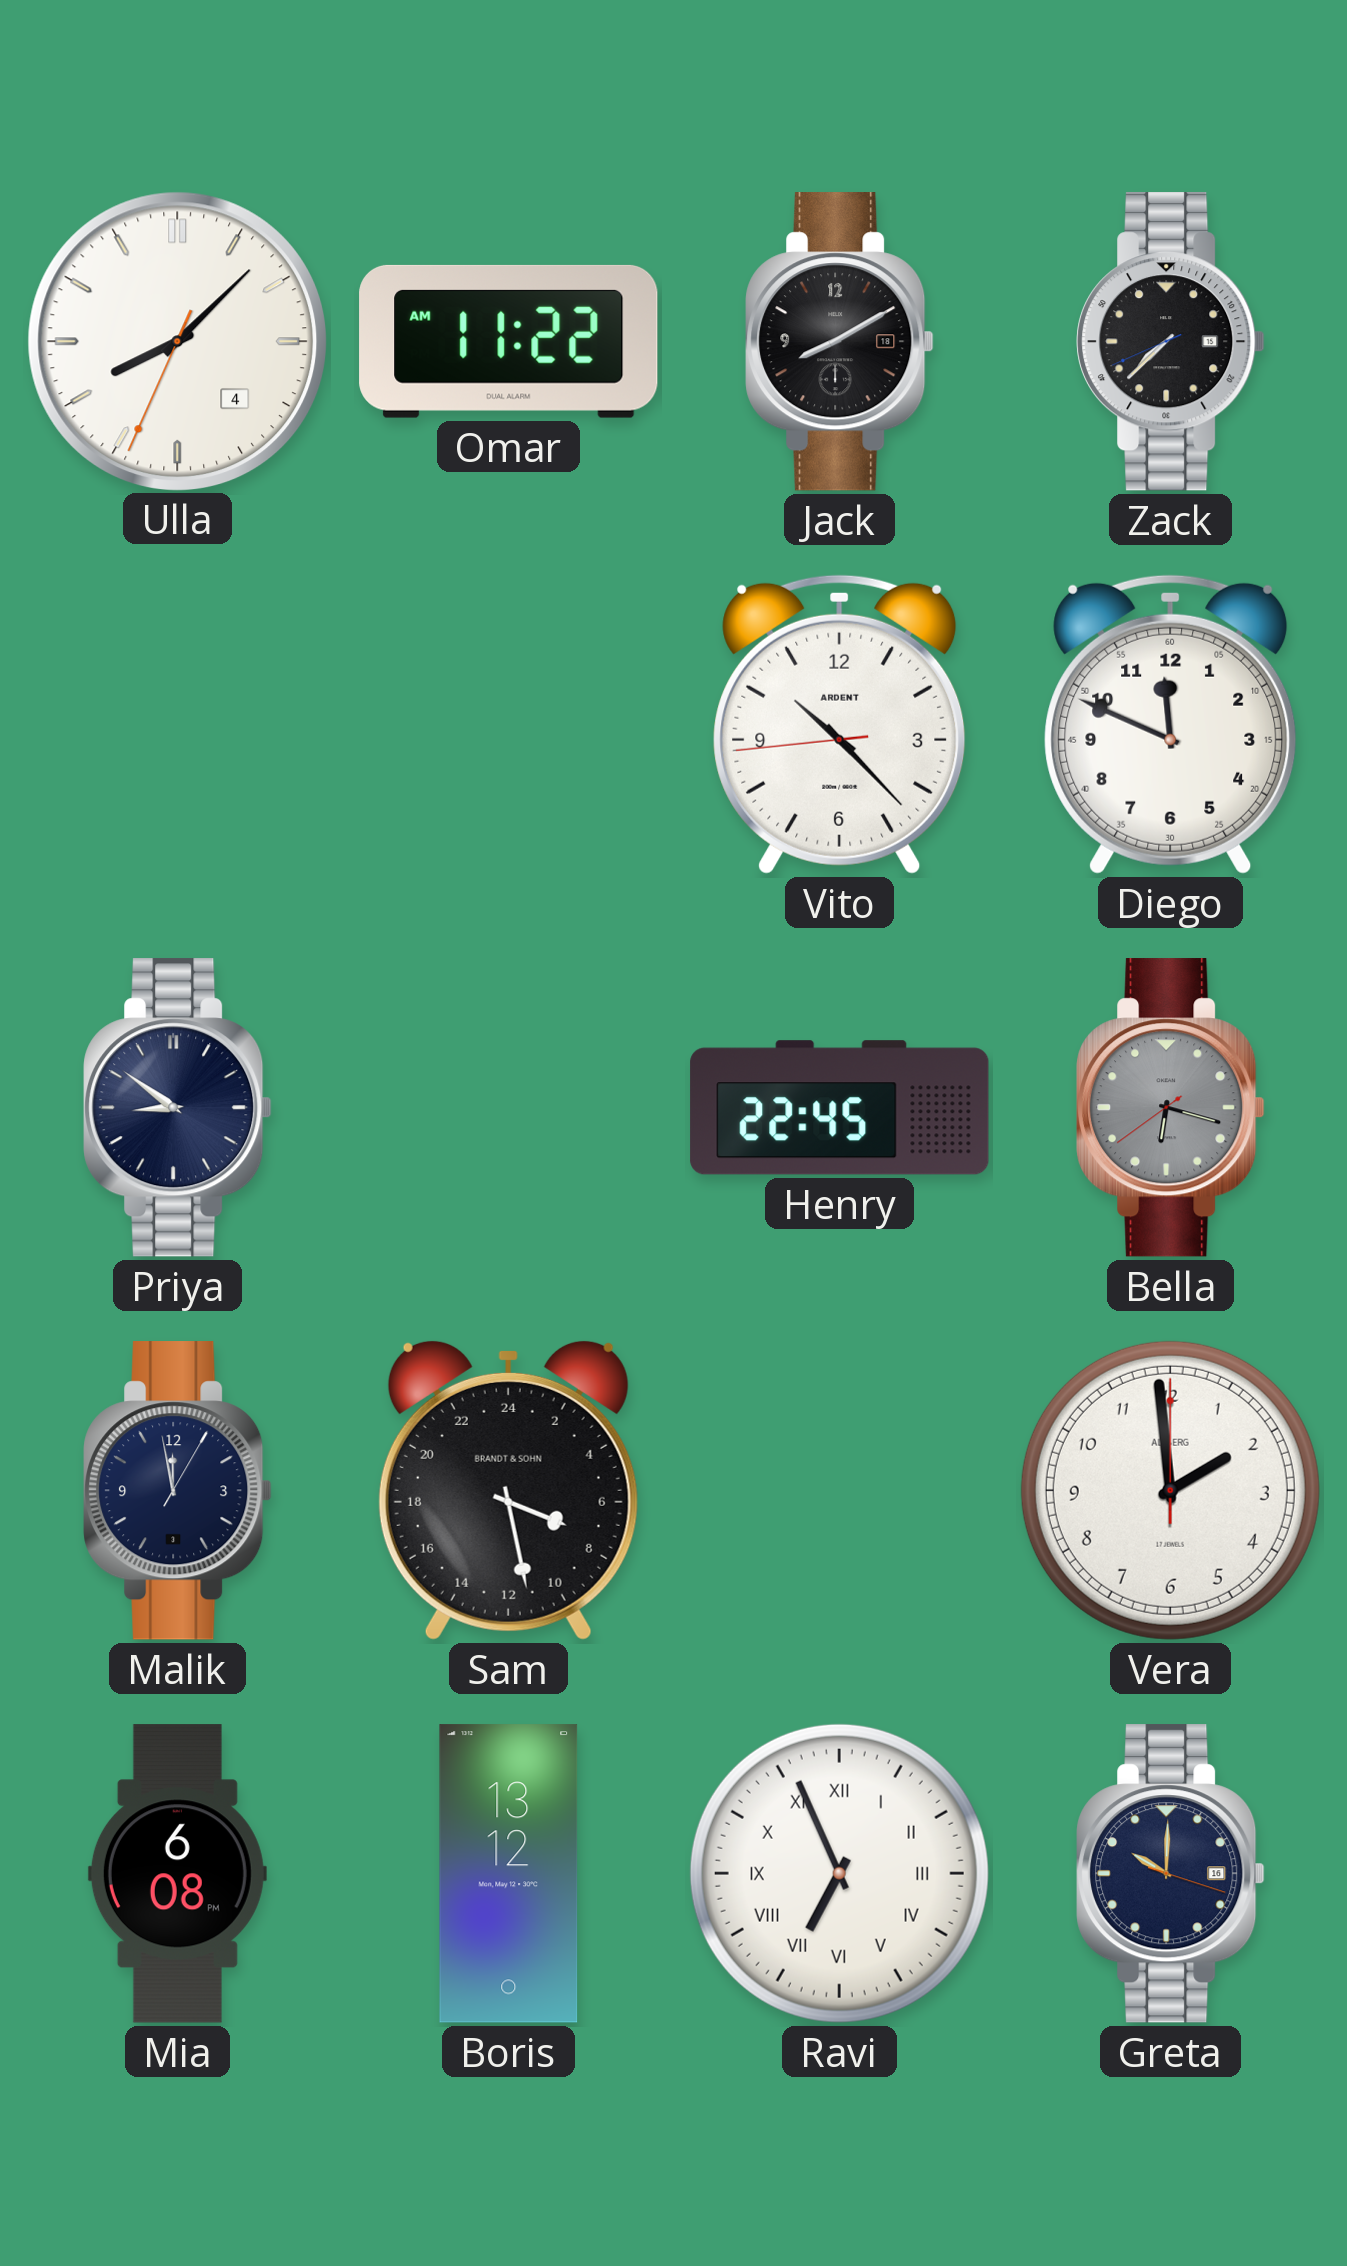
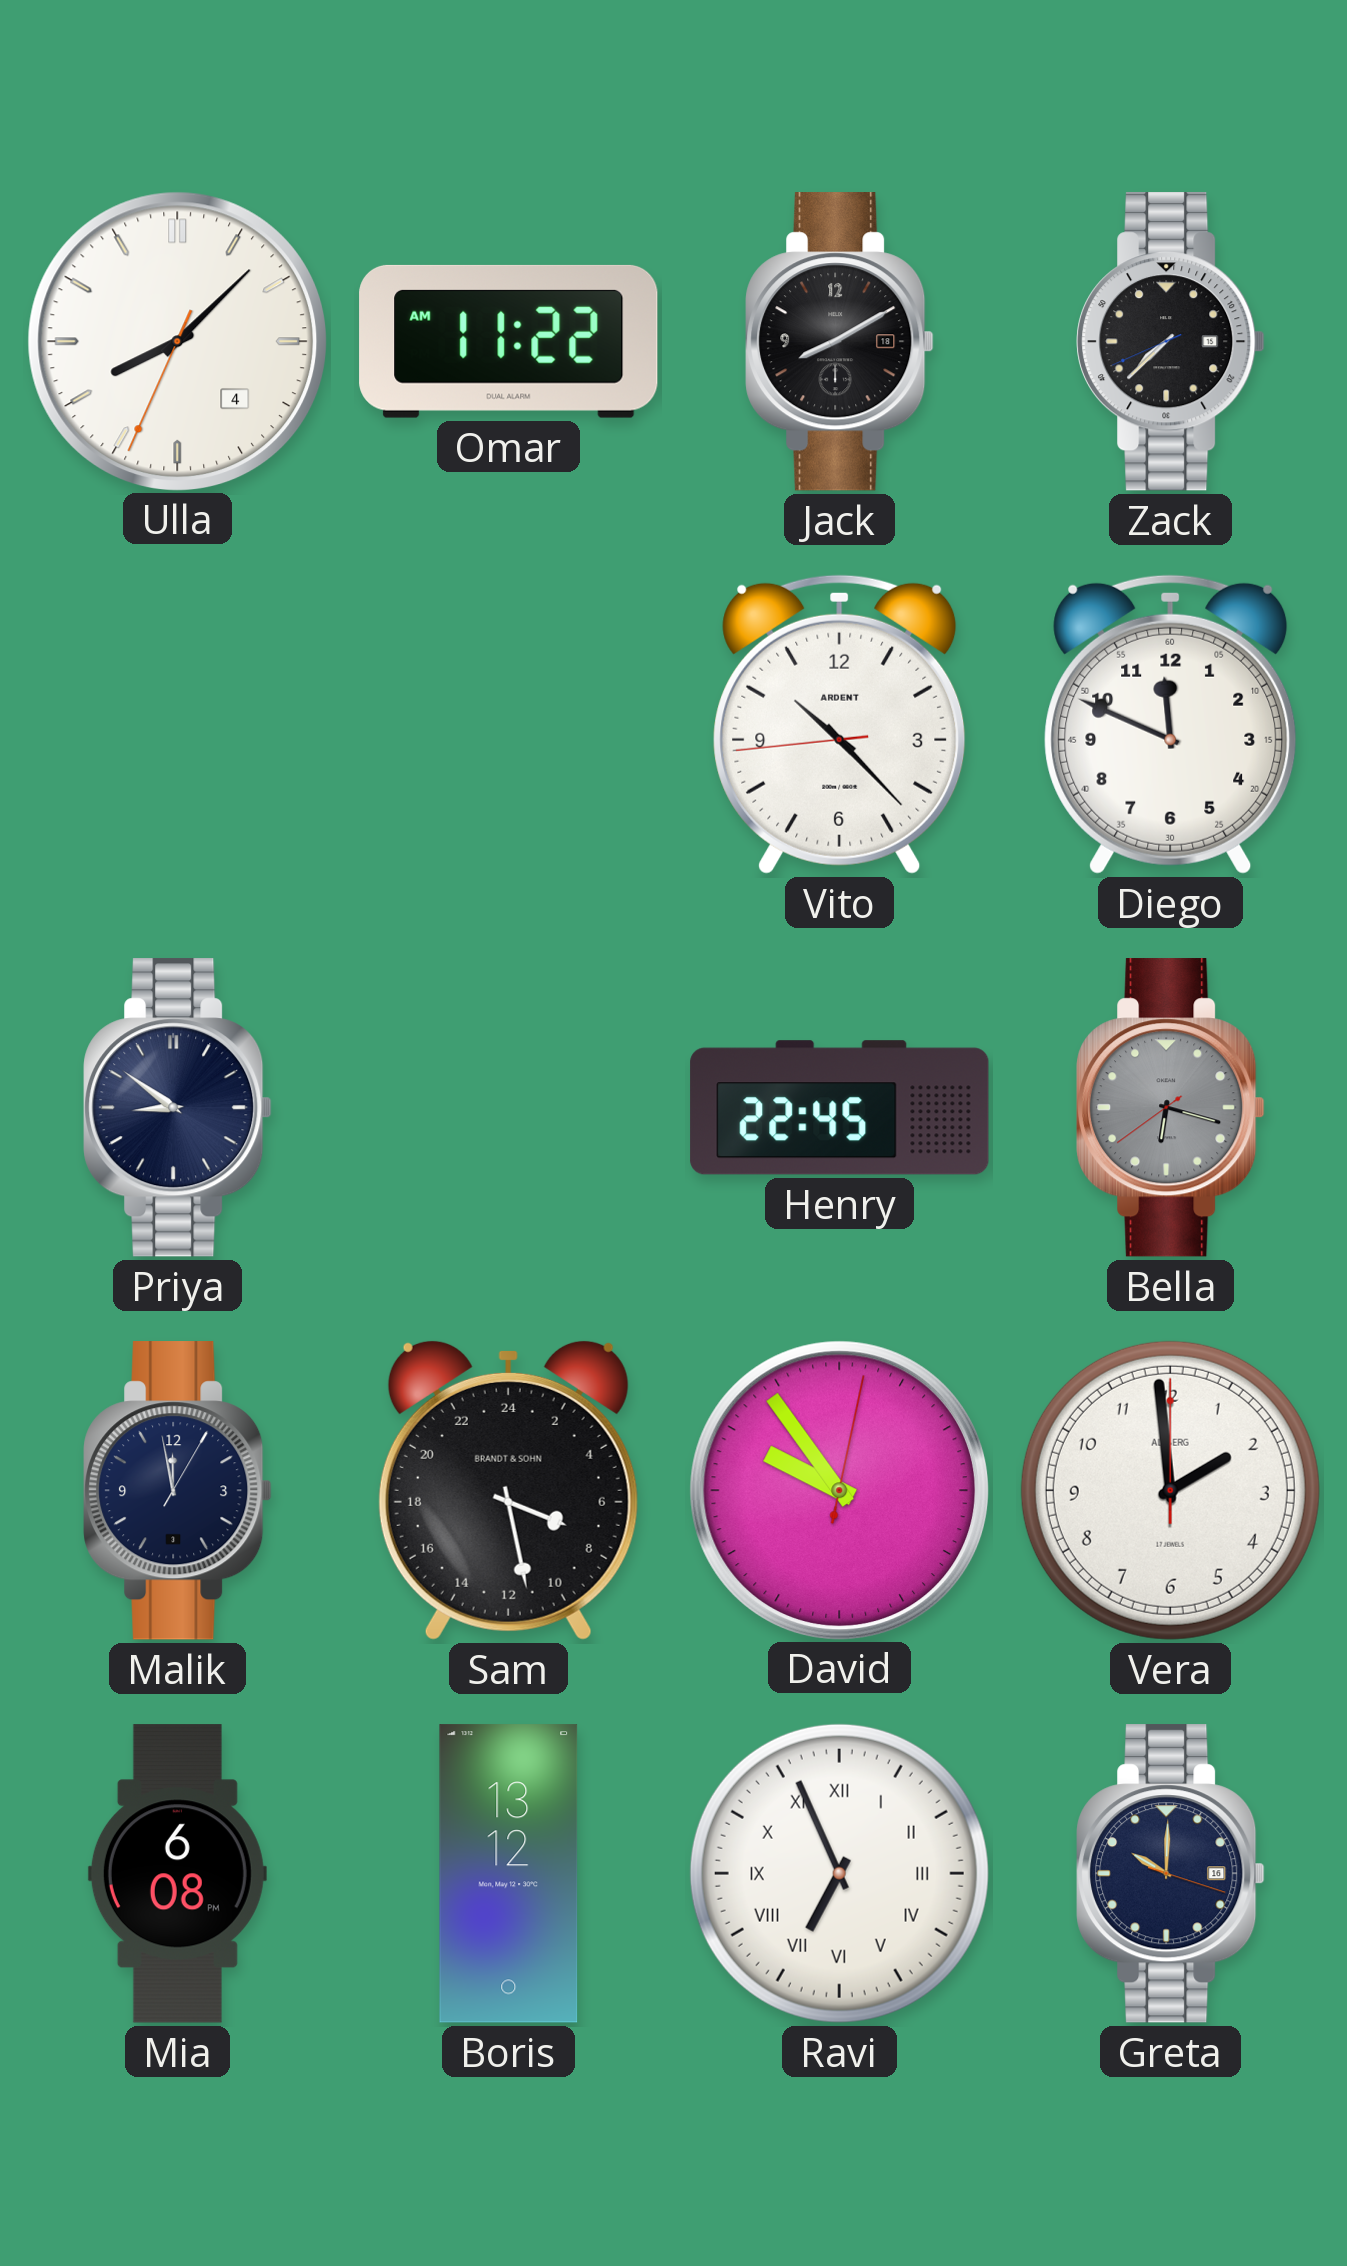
David: none -> 9:54
